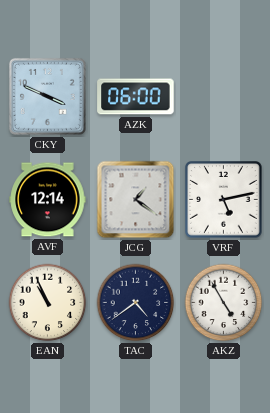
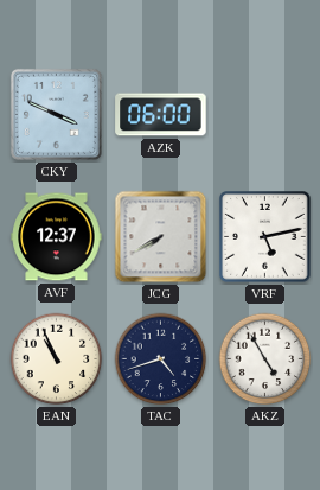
AVF: 12:14 -> 12:37
JCG: 1:21 -> 7:40
TAC: 4:39 -> 4:42
